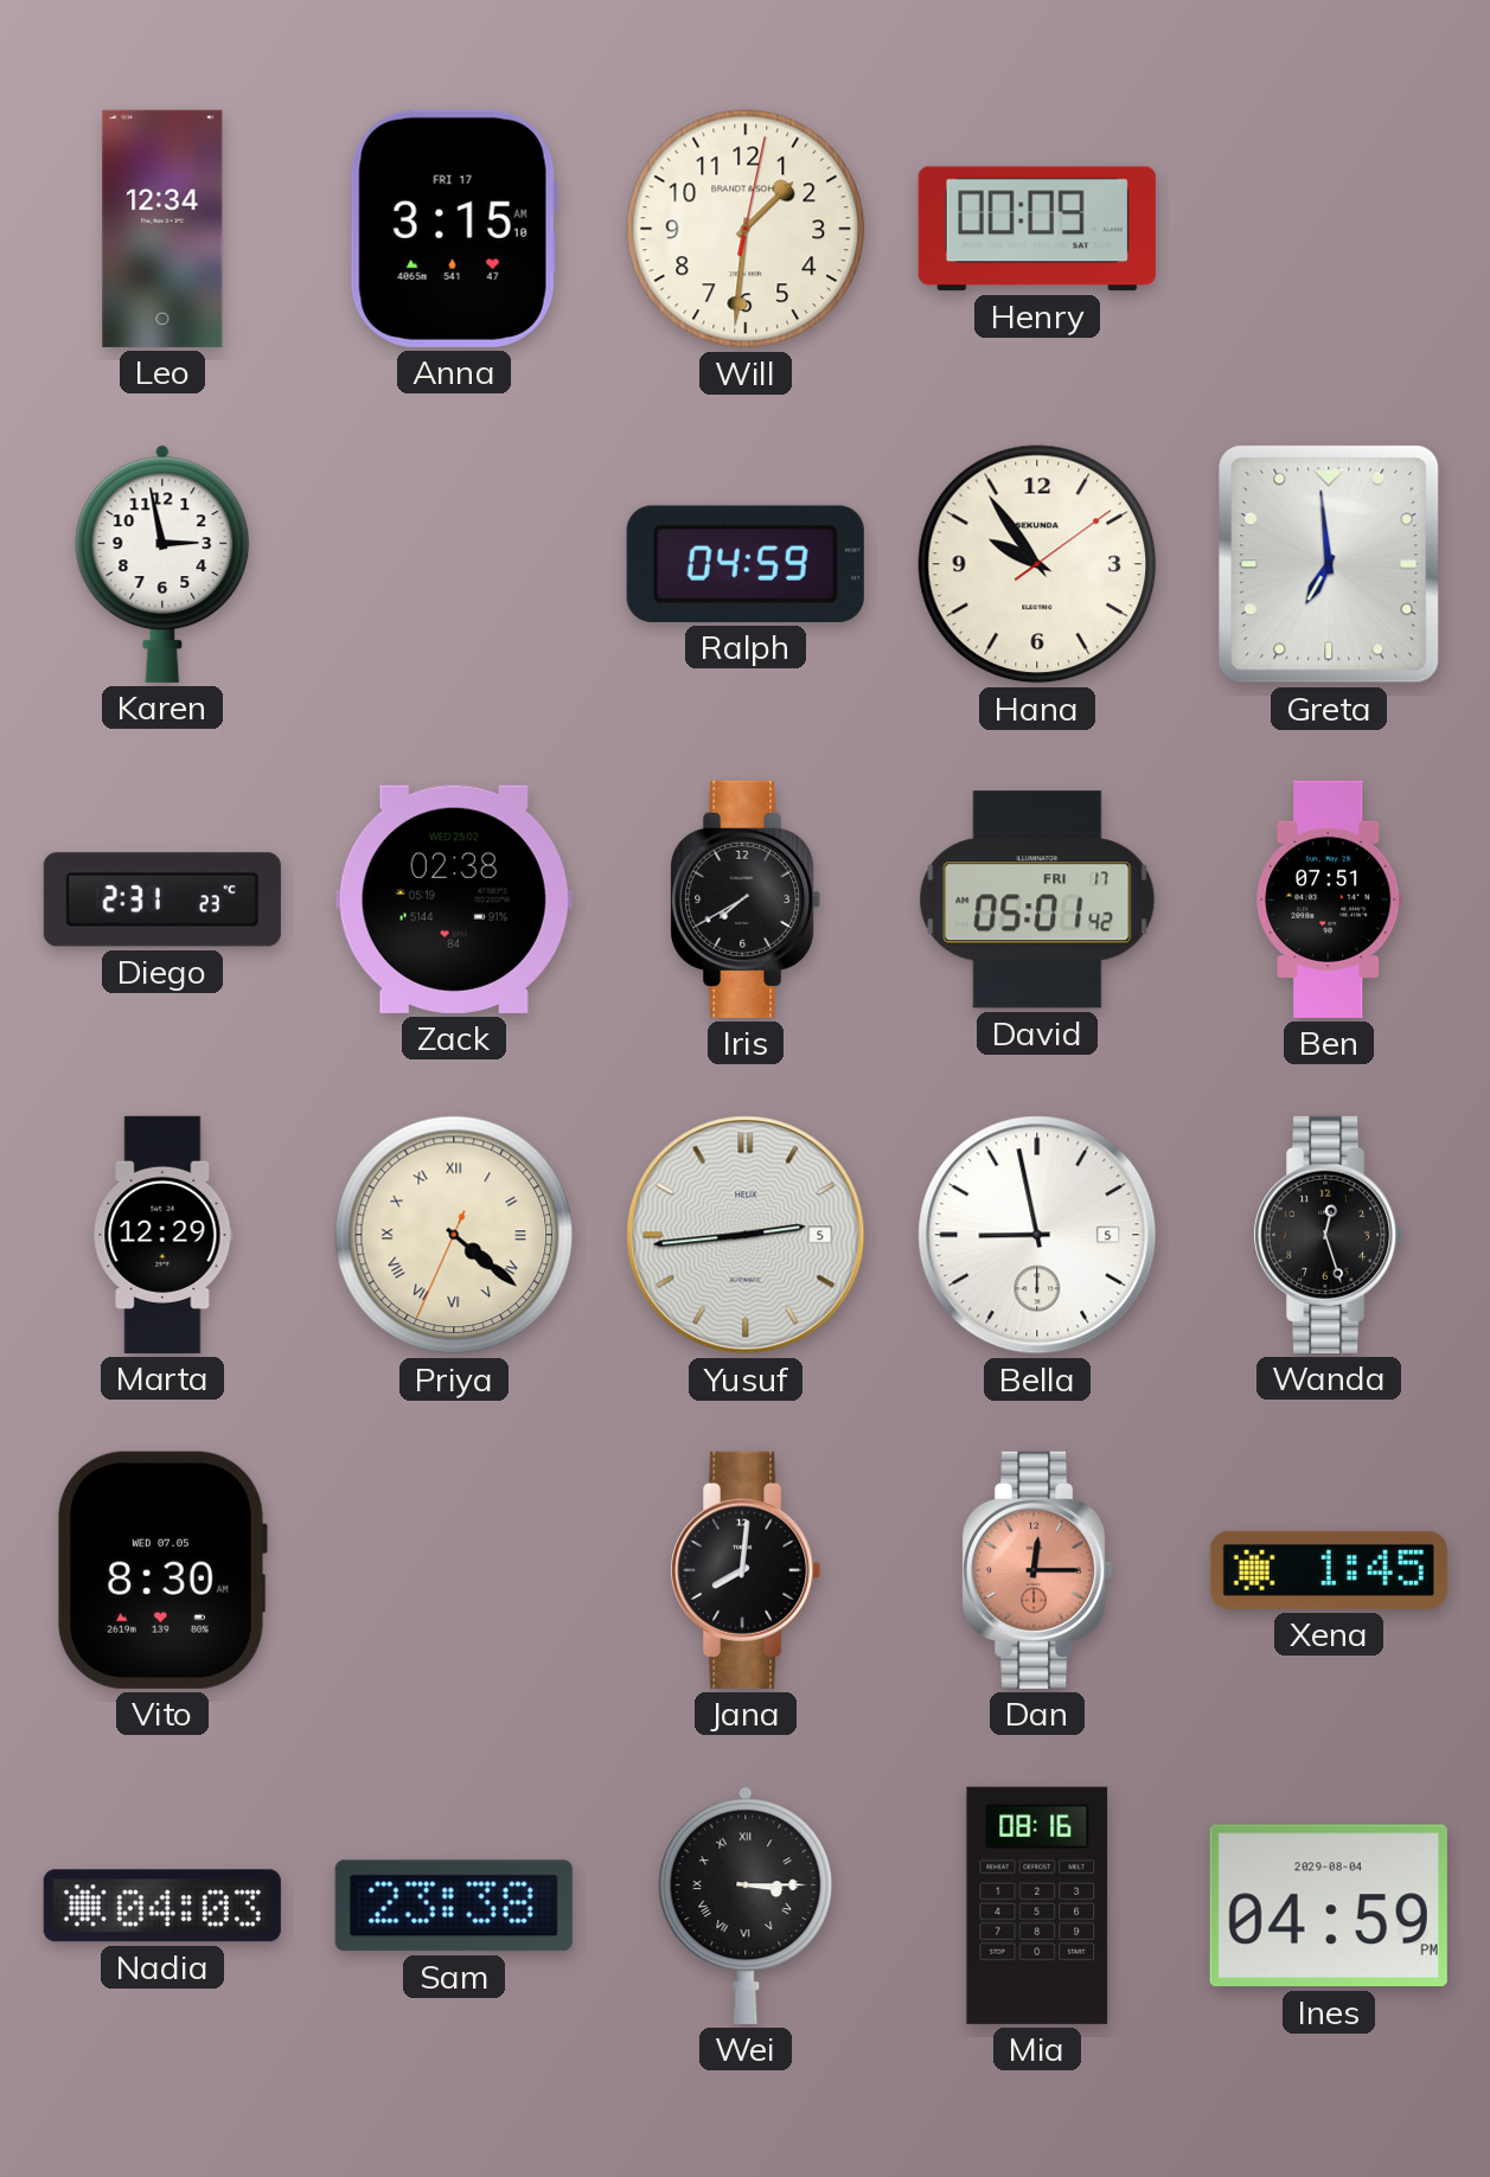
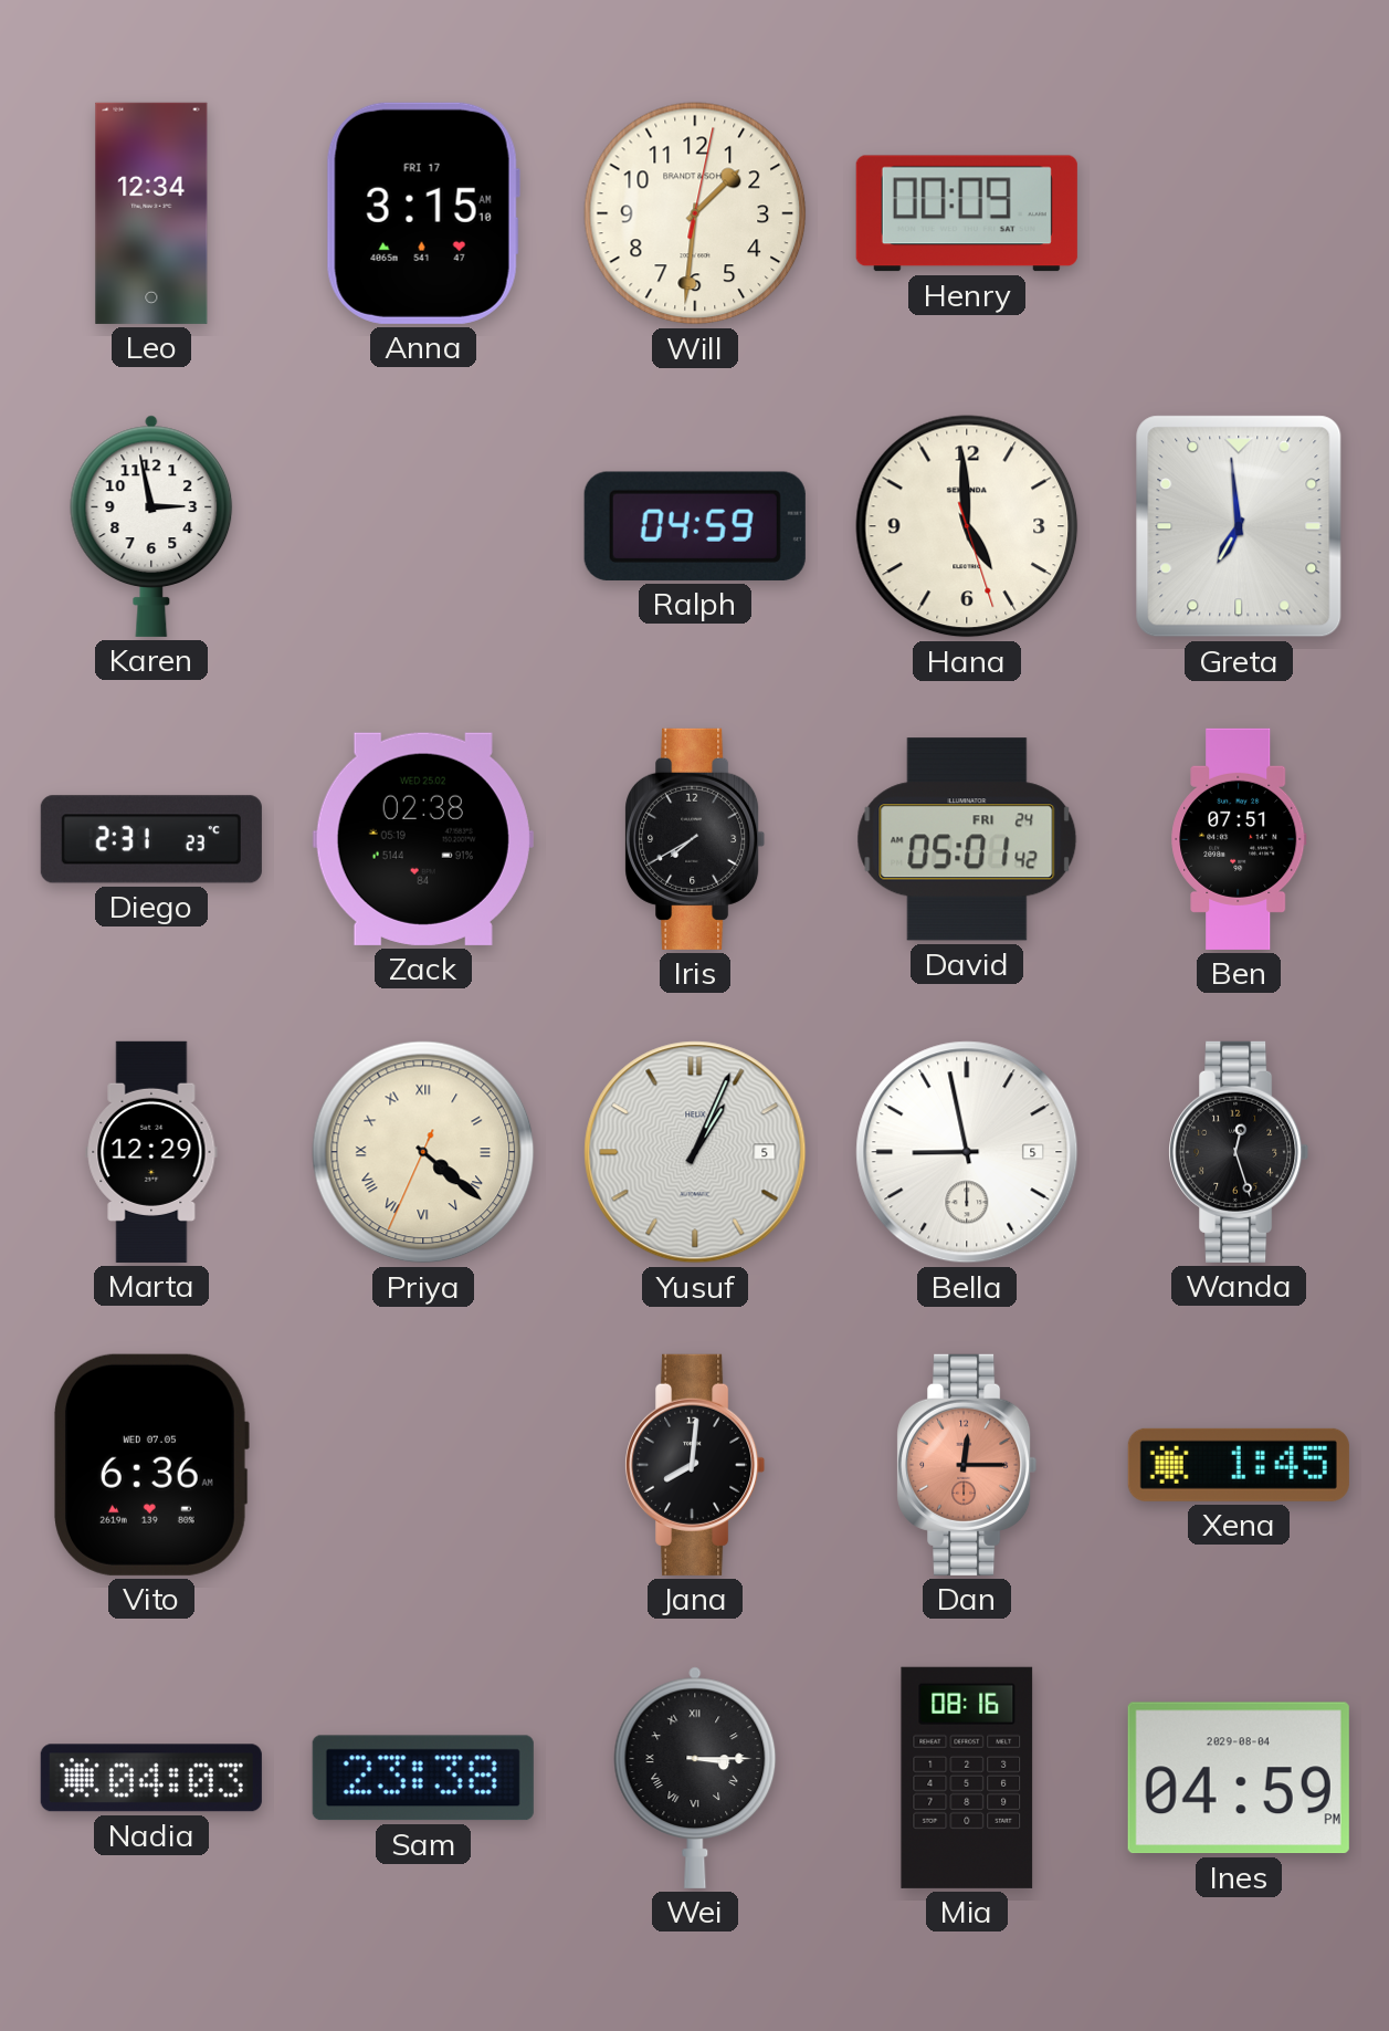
Hana: 9:54 -> 4:59
David date: FRI 17 -> FRI 24
Yusuf: 2:44 -> 1:04
Vito: 8:30 -> 6:36
